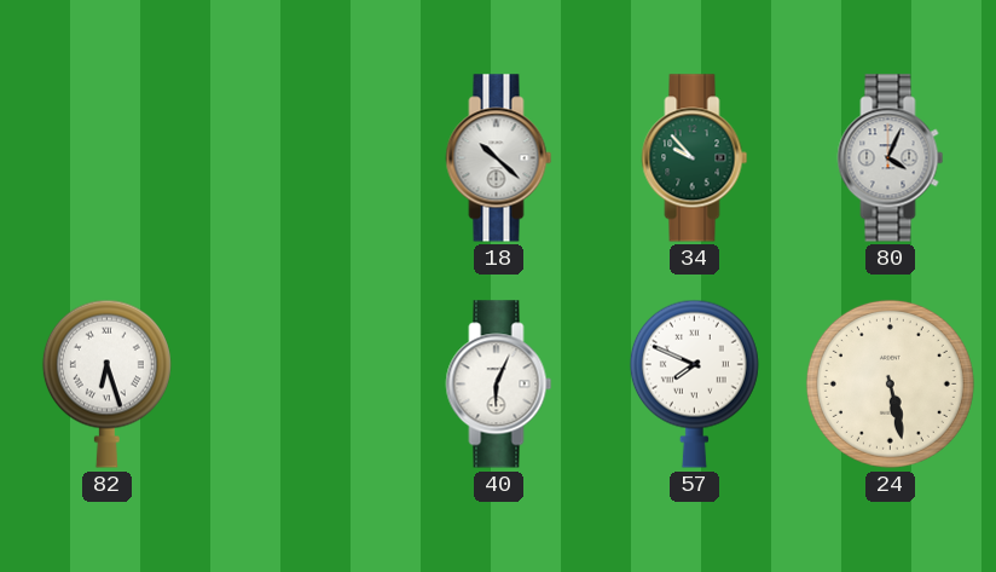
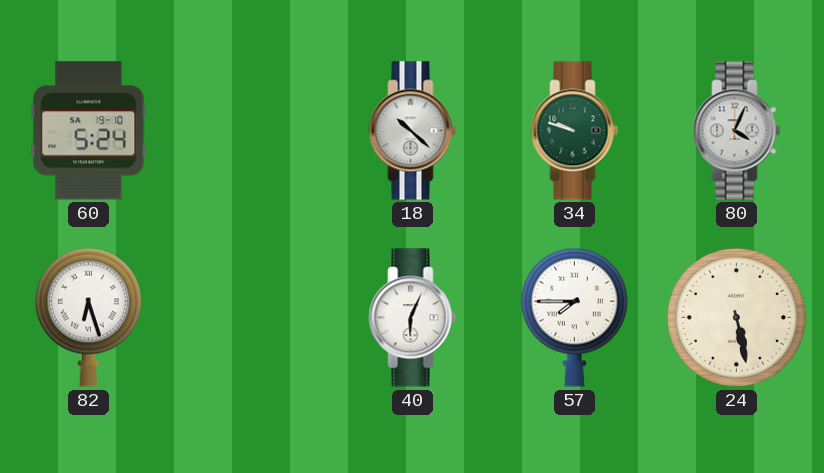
60: none -> 5:24
34: 9:53 -> 9:48
57: 7:49 -> 7:45
